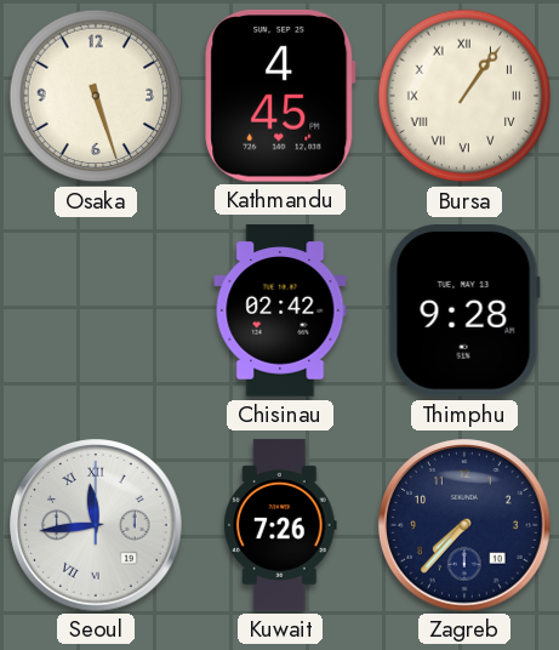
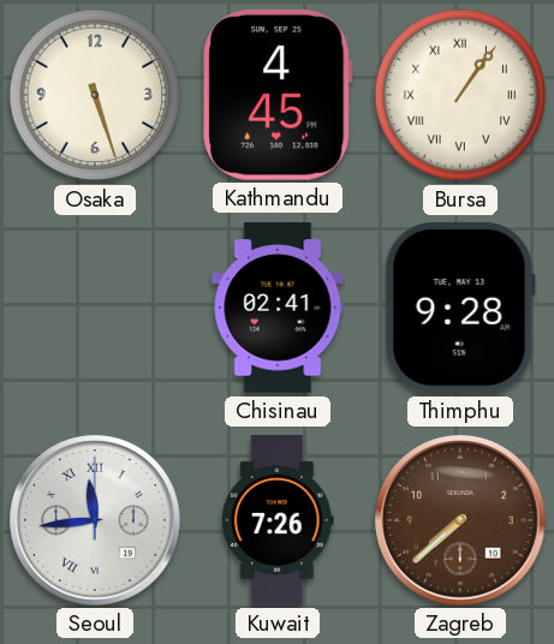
Chisinau: 02:42 -> 02:41
Zagreb: 7:37 -> 7:38
Zagreb dial: navy -> brown
